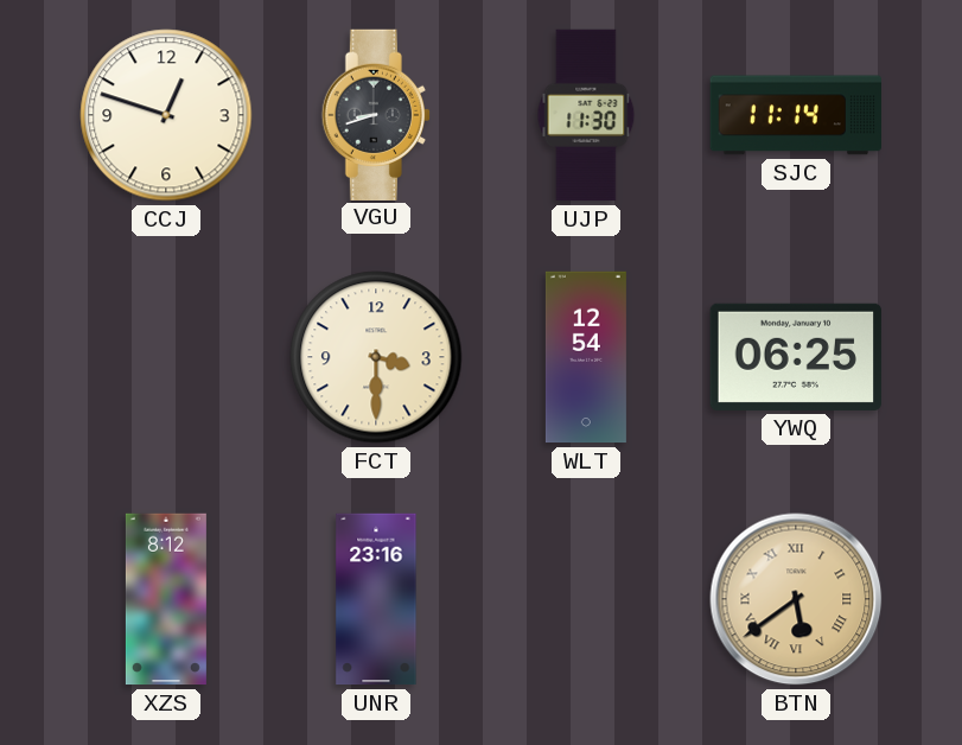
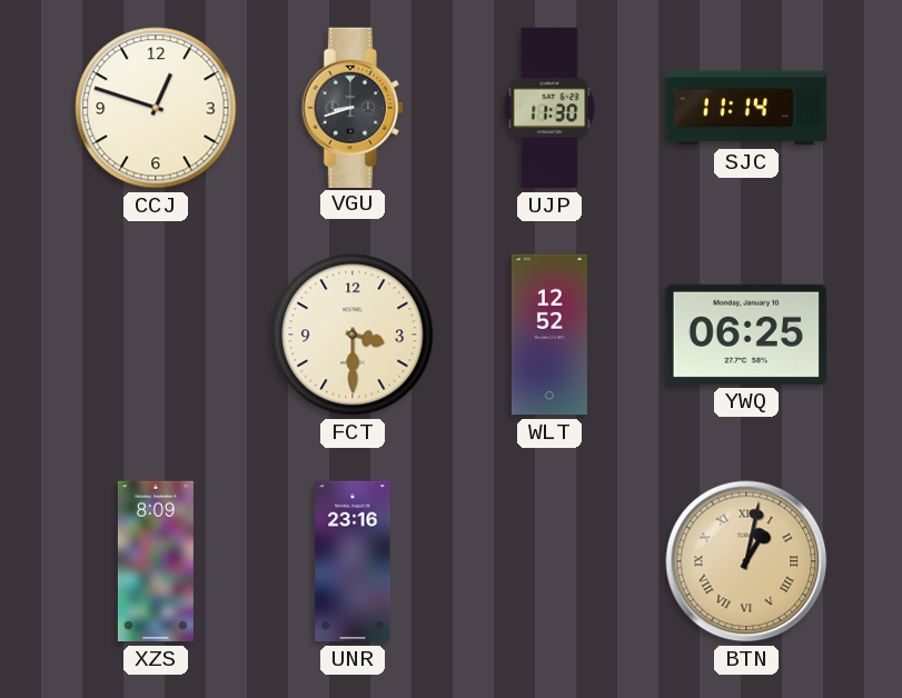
WLT: 12:54 -> 12:52
XZS: 8:12 -> 8:09
BTN: 5:39 -> 1:02
